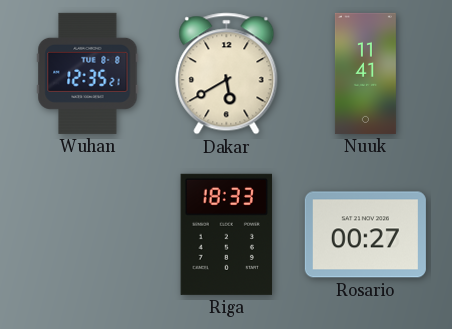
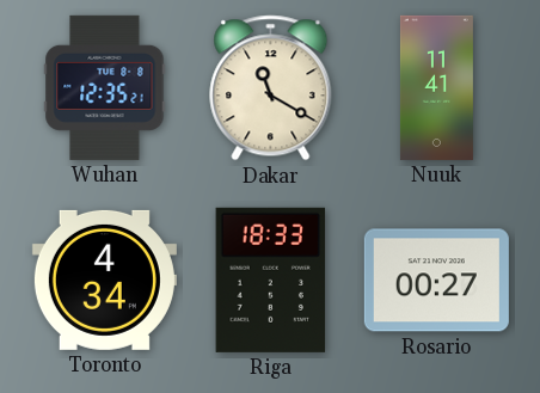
Dakar: 5:40 -> 11:20
Toronto: none -> 4:34
